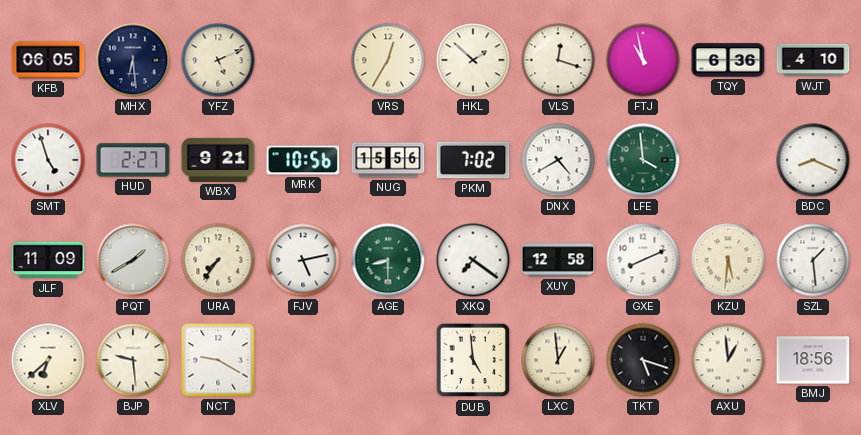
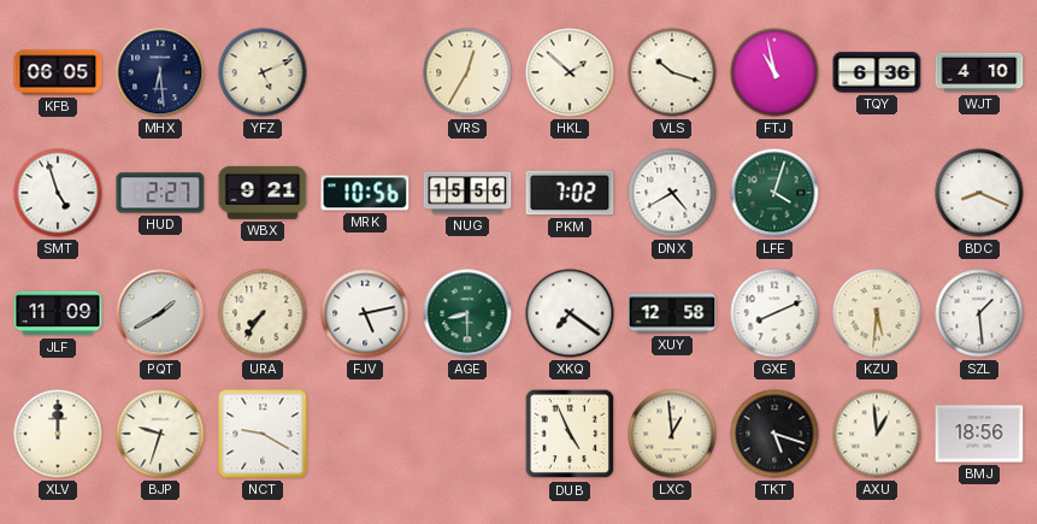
VLS: 12:18 -> 10:18
LFE: 3:59 -> 4:03
XLV: 6:38 -> 12:00
BJP: 9:29 -> 9:33
DUB: 4:59 -> 4:56
